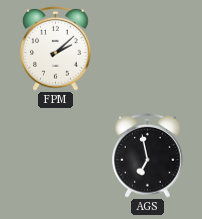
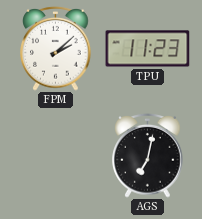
TPU: none -> 11:23
AGS: 6:58 -> 7:02
